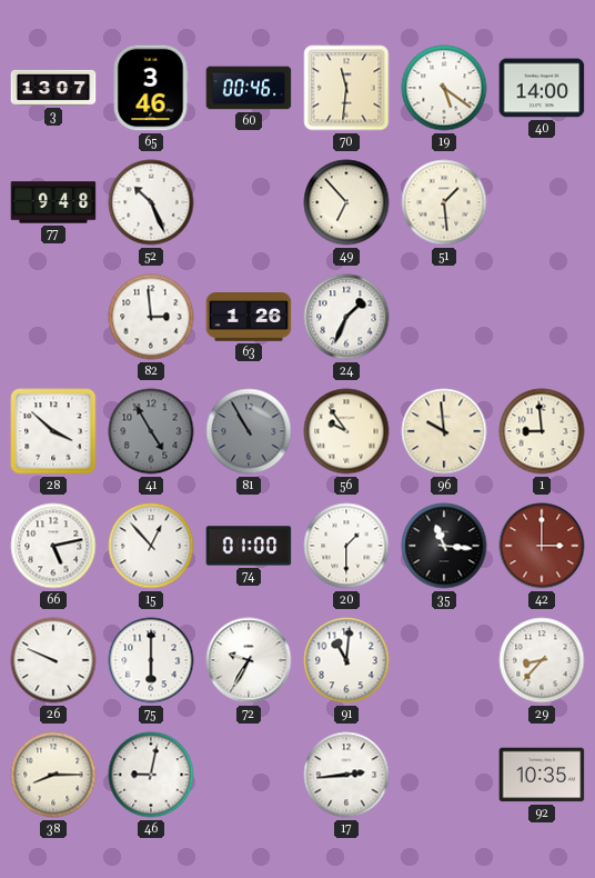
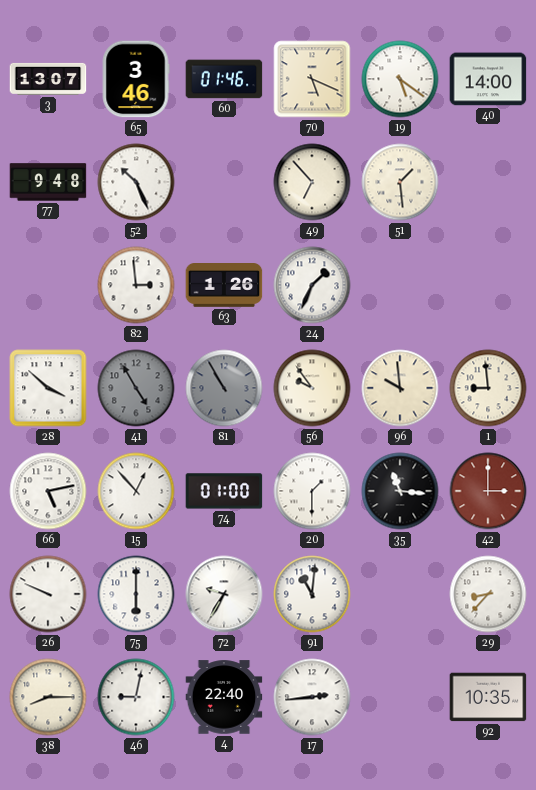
60: 00:46 -> 01:46
70: 11:31 -> 5:19
4: none -> 22:40
